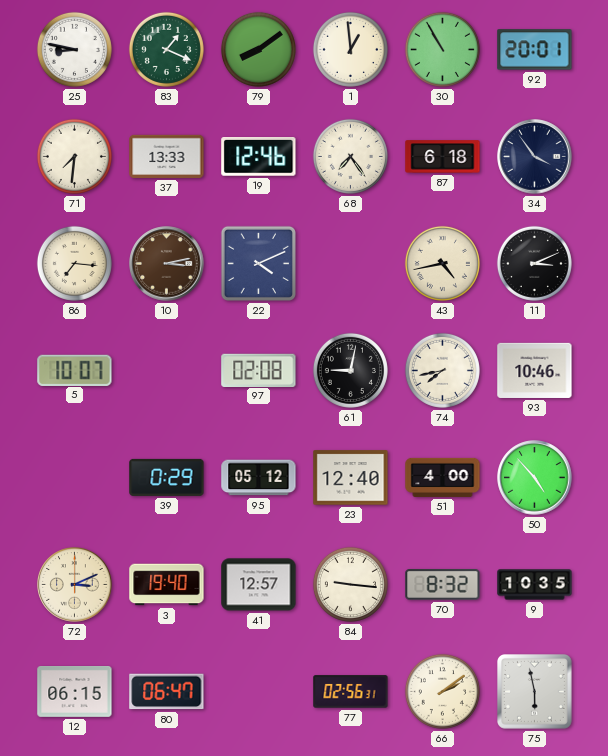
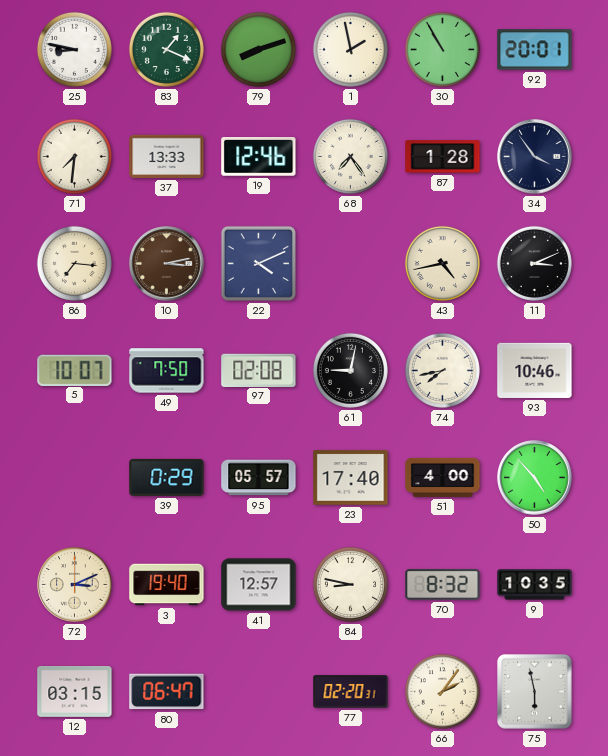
79: 8:09 -> 8:12
1: 12:59 -> 1:58
87: 6:18 -> 1:28
49: none -> 7:50
95: 05:12 -> 05:57
23: 12:40 -> 17:40
84: 9:16 -> 8:47
12: 06:15 -> 03:15
77: 02:56 -> 02:20
66: 2:09 -> 2:06
